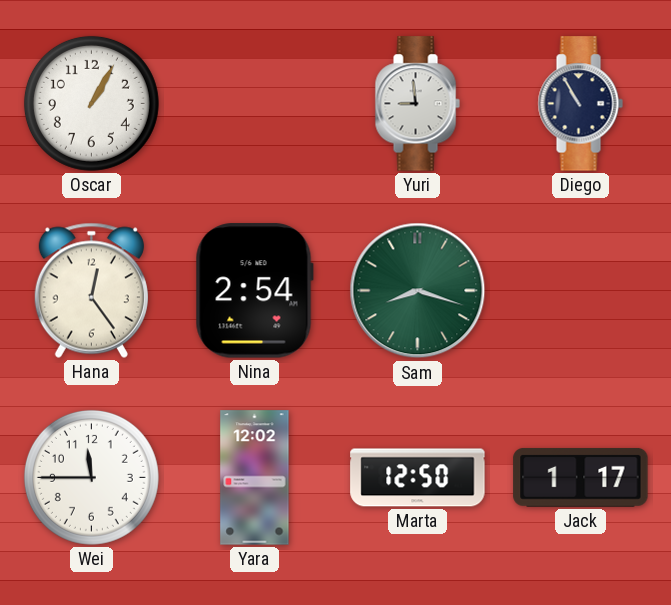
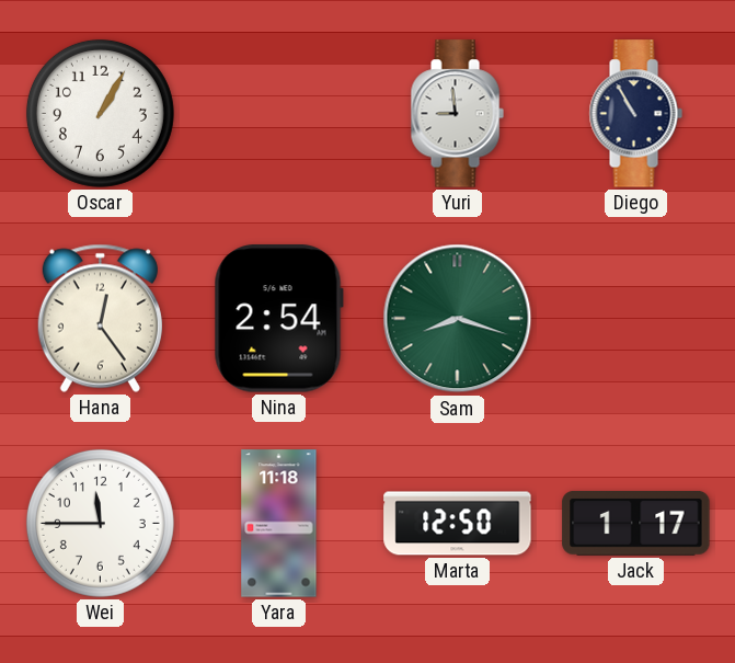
Yara: 12:02 -> 11:18
